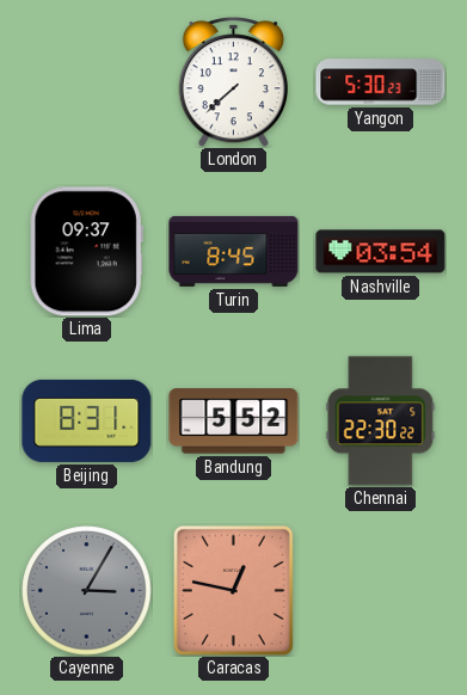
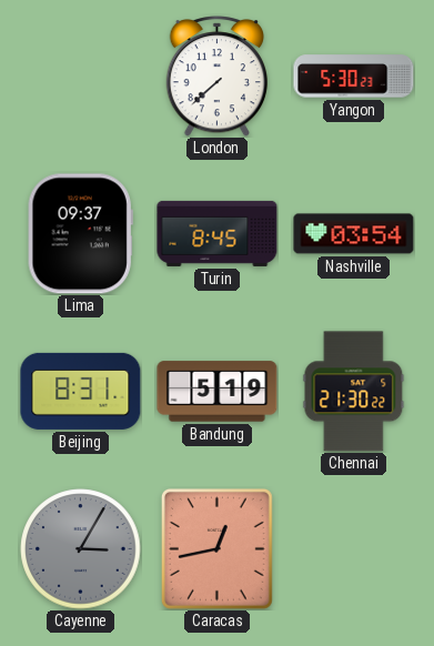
Bandung: 5:52 -> 5:19
Chennai: 22:30 -> 21:30
Caracas: 12:47 -> 12:43
